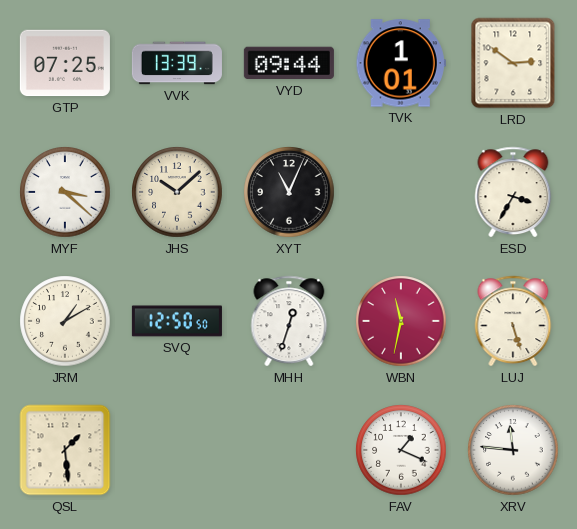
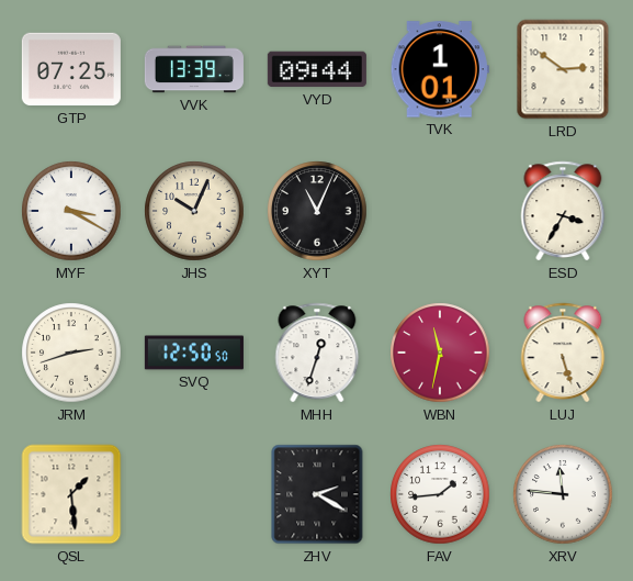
MYF: 3:22 -> 3:20
JHS: 10:08 -> 10:04
JRM: 1:10 -> 2:42
ZHV: none -> 2:20
FAV: 1:19 -> 1:44
